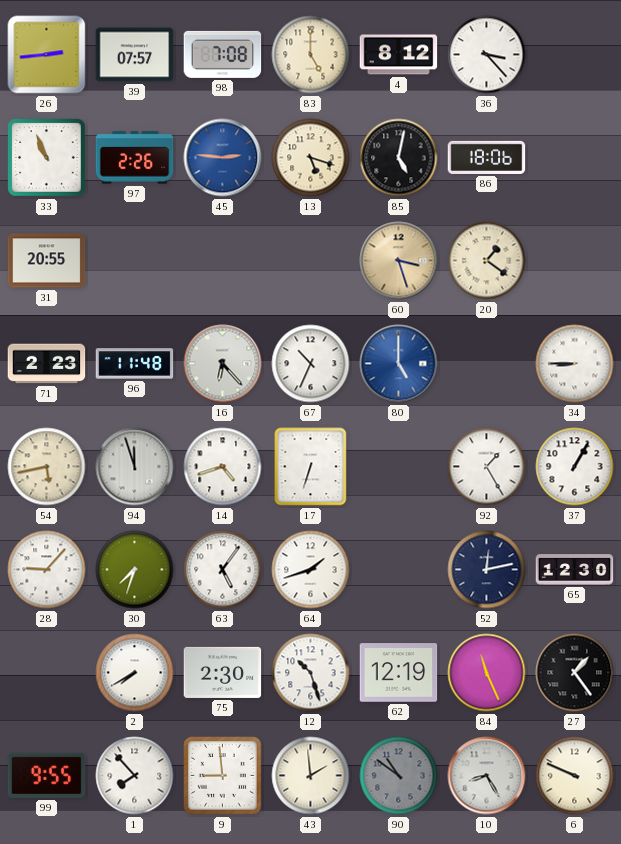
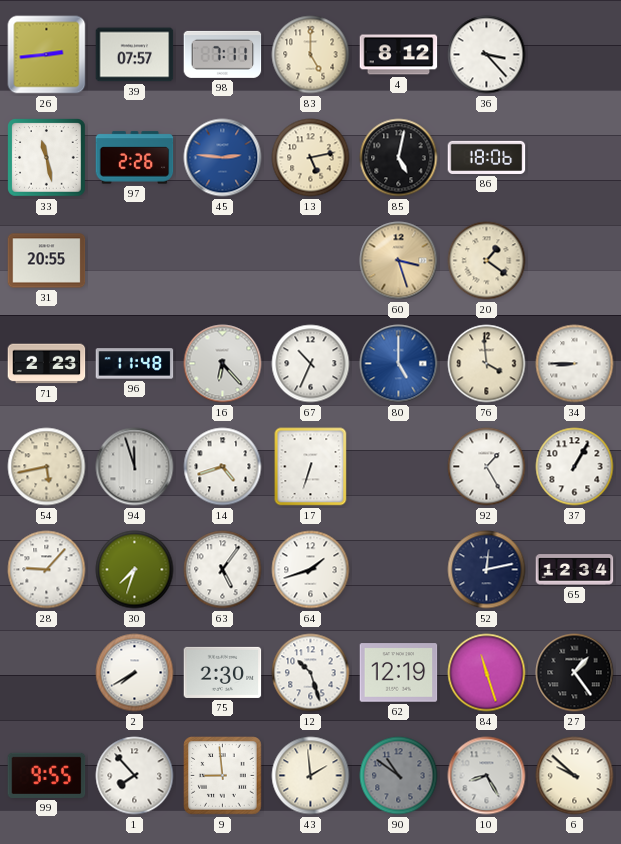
98: 7:08 -> 7:11
33: 10:56 -> 11:28
13: 5:18 -> 5:13
76: none -> 3:59
65: 12:30 -> 12:34
84: 11:26 -> 11:27
6: 9:49 -> 9:52
